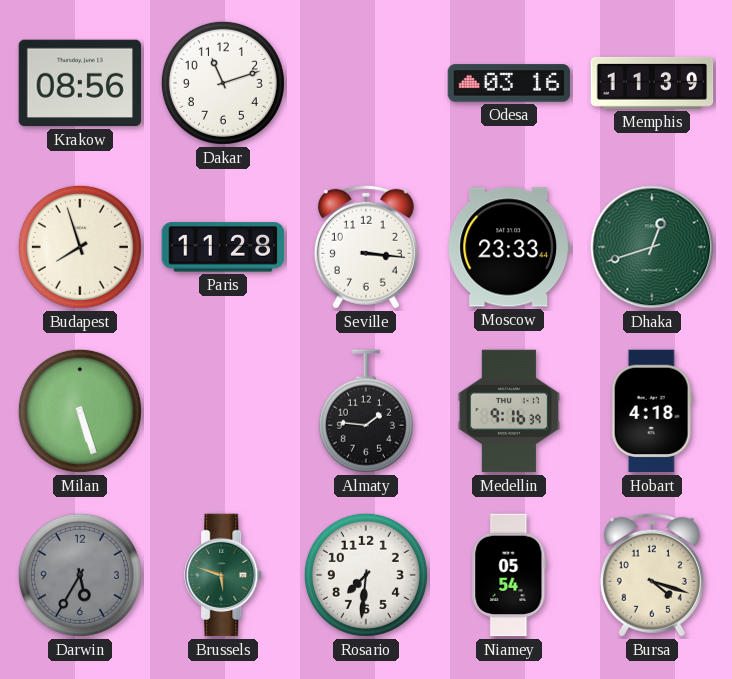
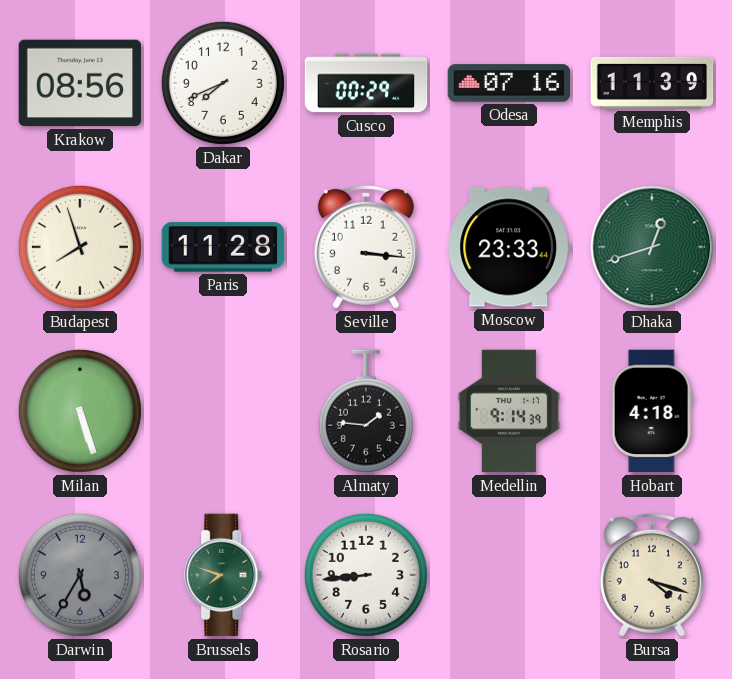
Dakar: 11:12 -> 7:41
Cusco: none -> 00:29
Odesa: 03:16 -> 07:16
Medellin: 9:16 -> 9:14
Brussels: 5:48 -> 7:48
Rosario: 7:31 -> 8:44
Niamey: 05:54 -> none
